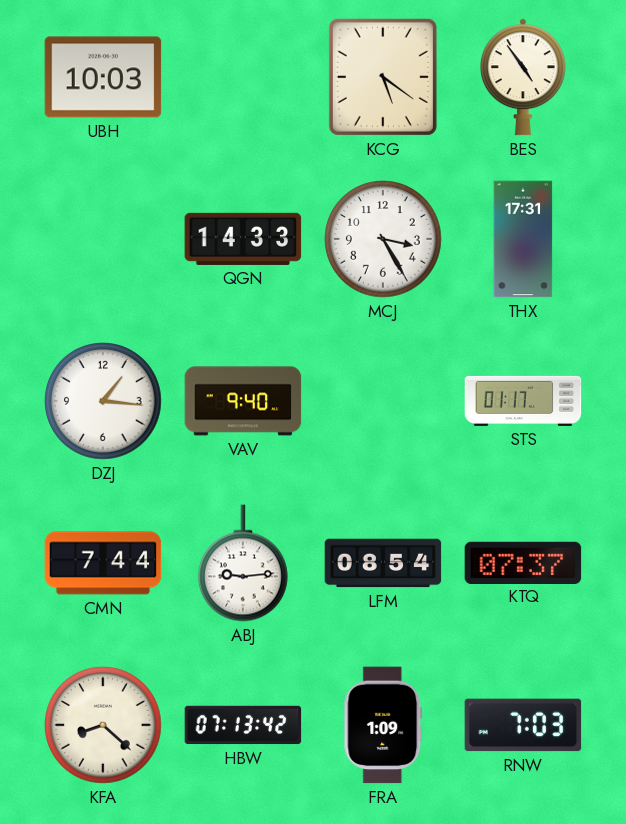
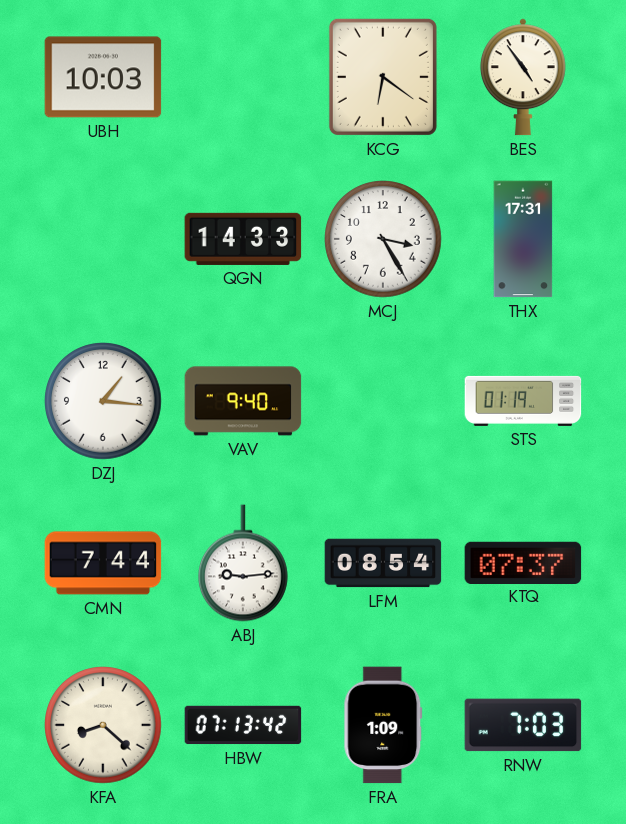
KCG: 5:21 -> 6:21
STS: 01:17 -> 01:19
